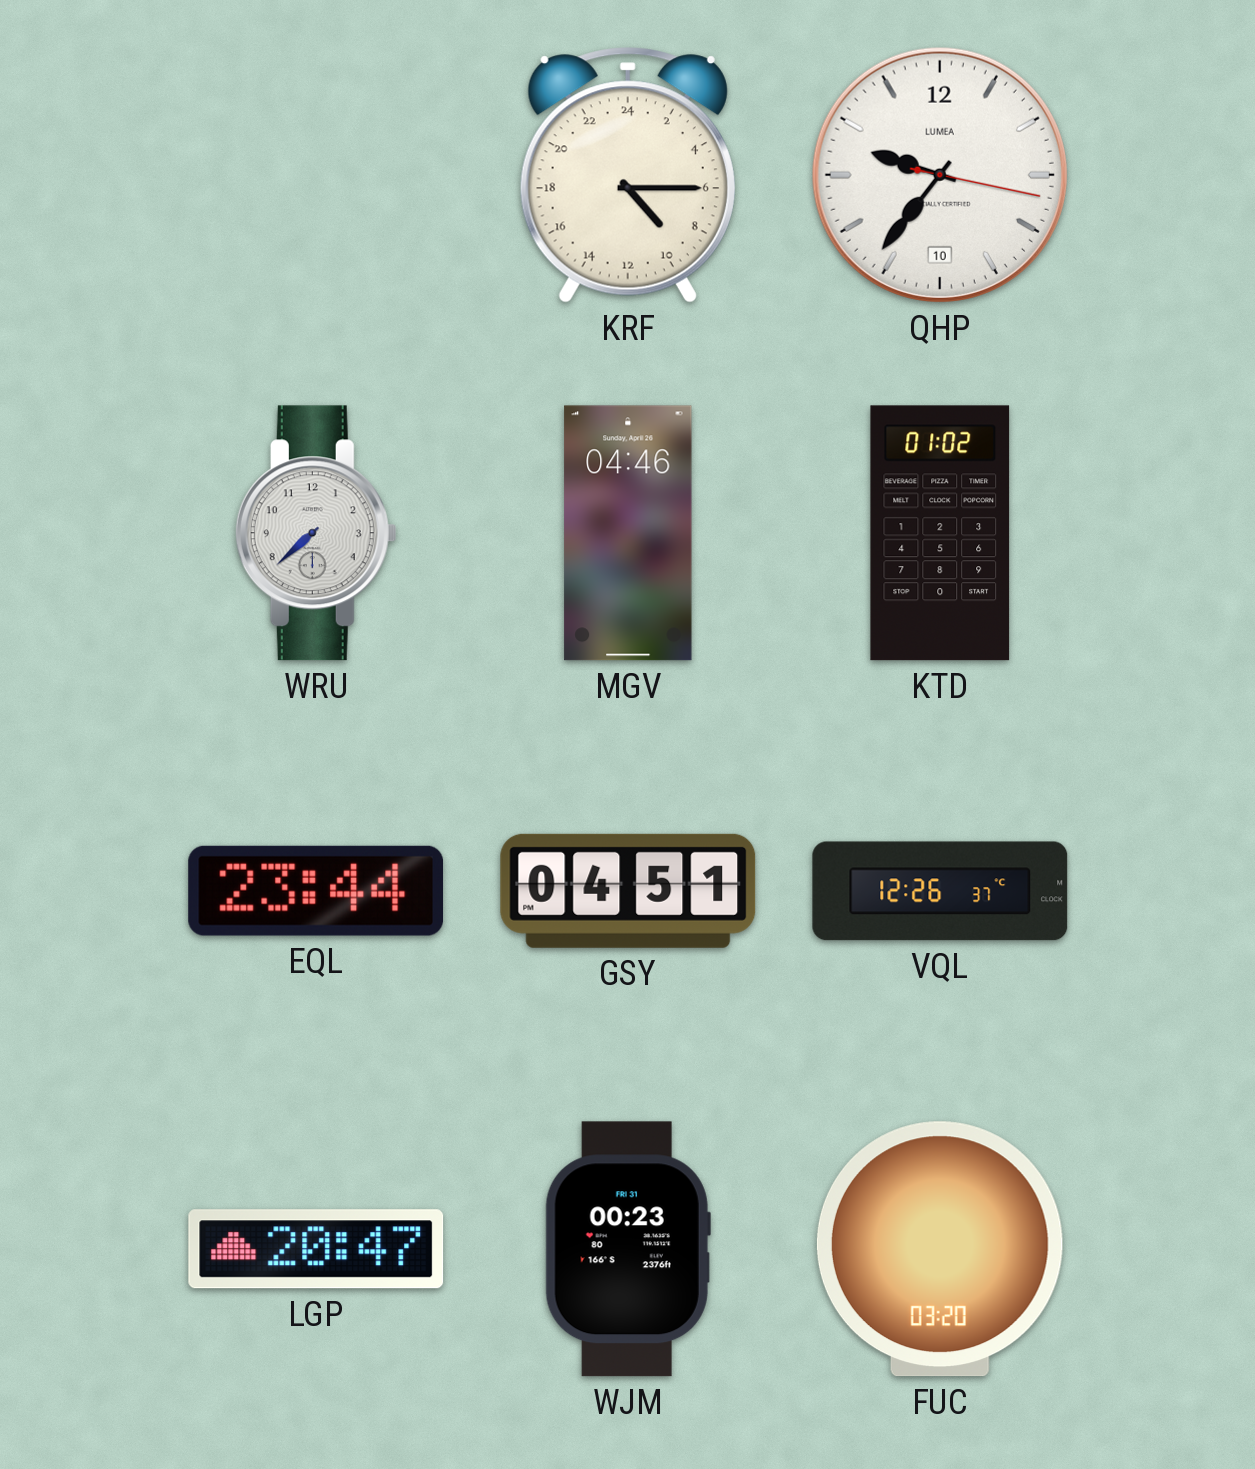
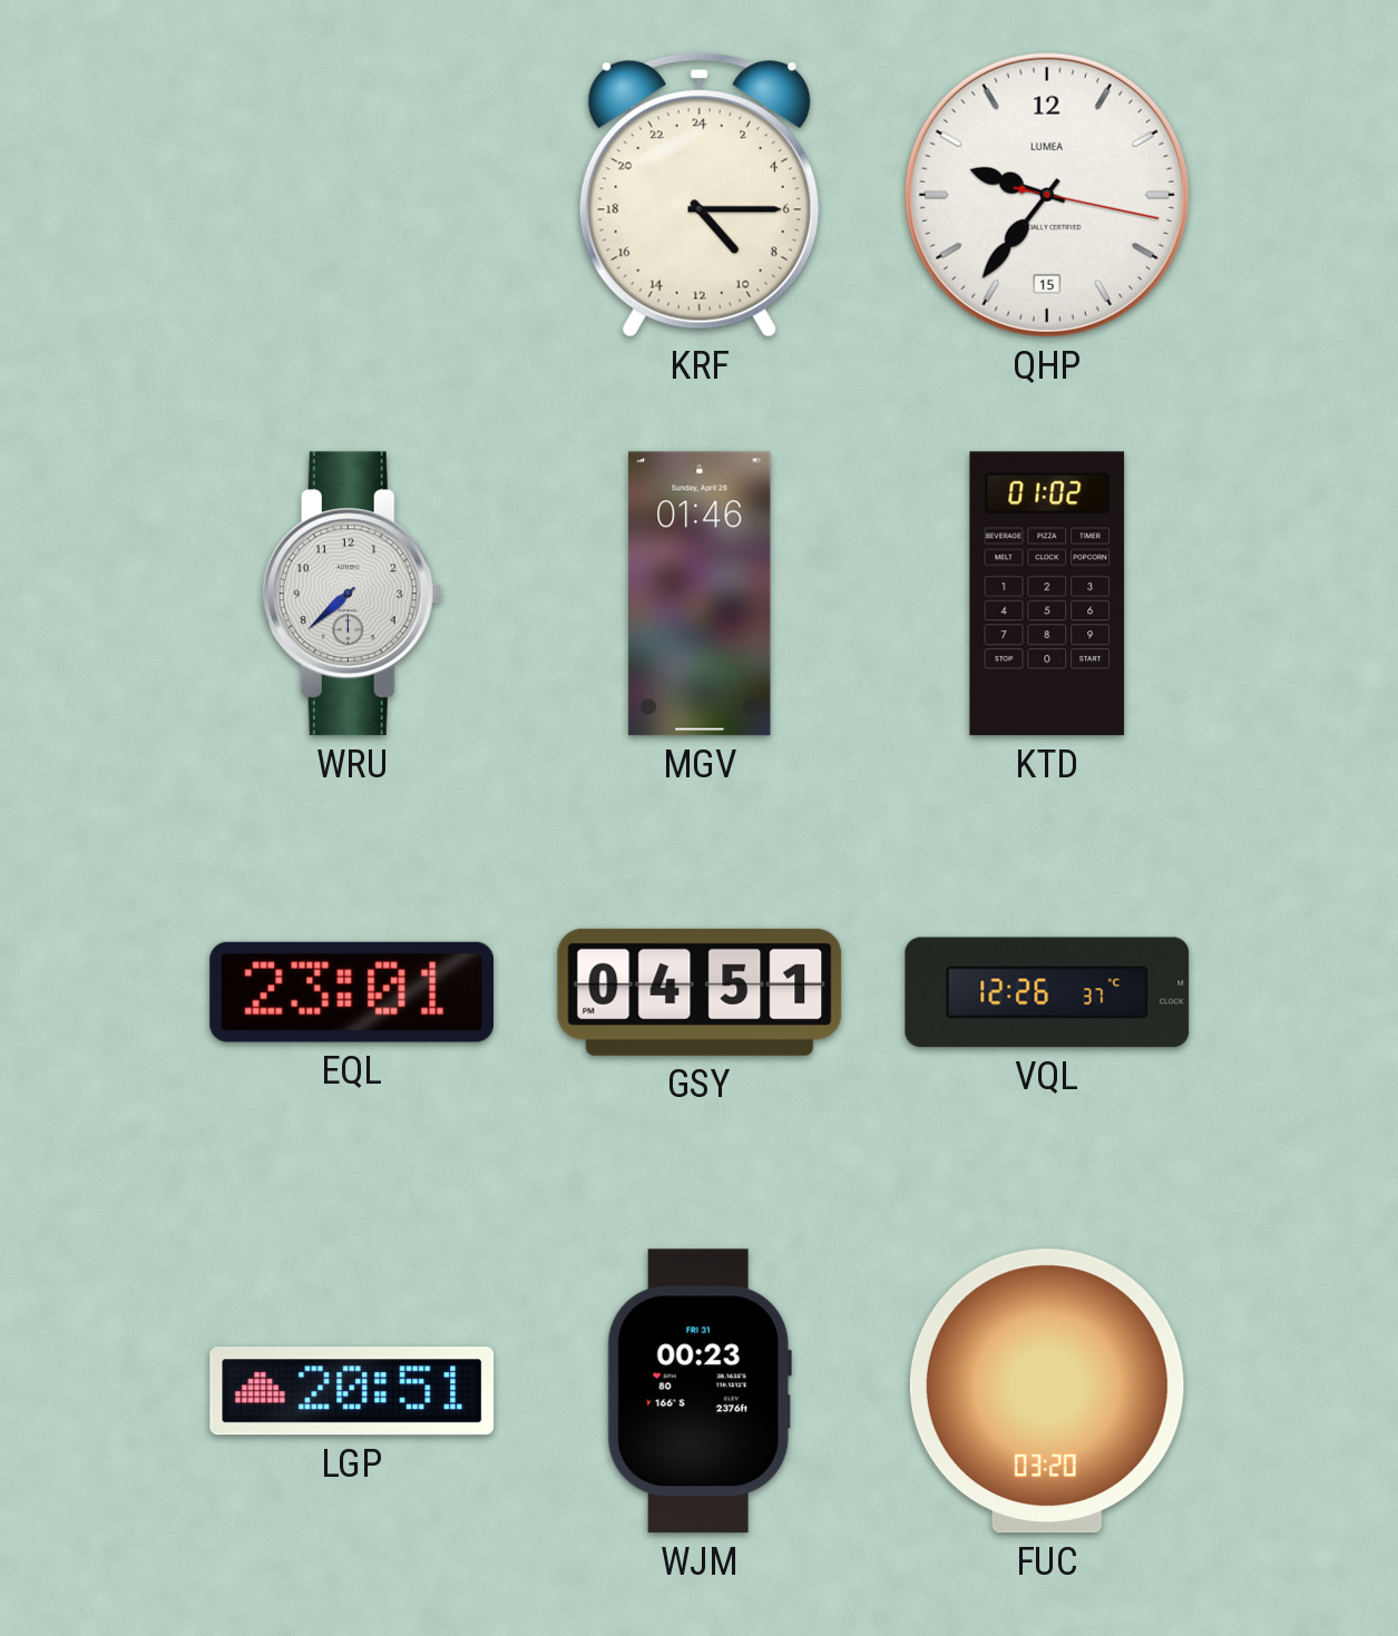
QHP date: 10 -> 15
MGV: 04:46 -> 01:46
EQL: 23:44 -> 23:01
LGP: 20:47 -> 20:51
